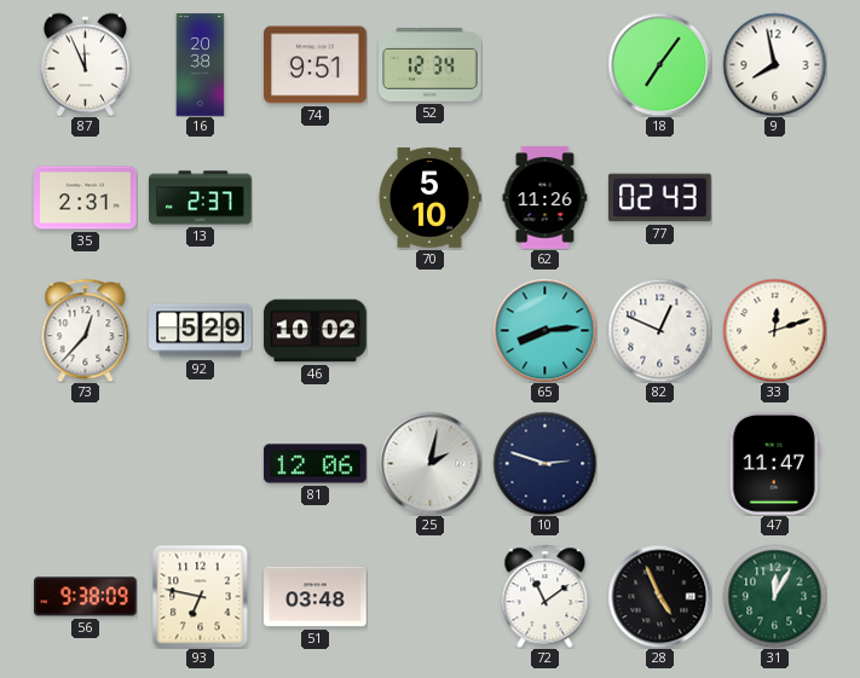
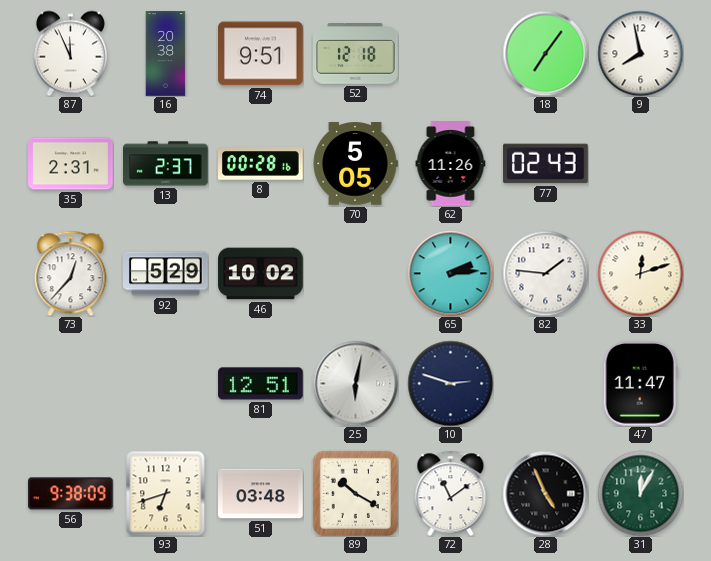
52: 12:34 -> 12:18
8: none -> 00:28
70: 5:10 -> 5:05
65: 8:14 -> 2:14
82: 12:49 -> 1:46
81: 12:06 -> 12:51
25: 2:02 -> 6:02
93: 6:47 -> 6:42
89: none -> 10:20
